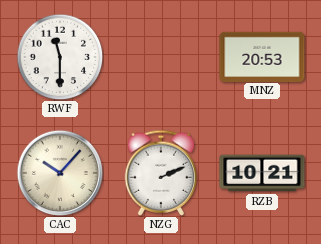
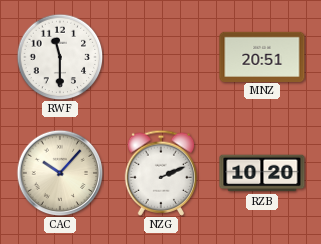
MNZ: 20:53 -> 20:51
RZB: 10:21 -> 10:20
